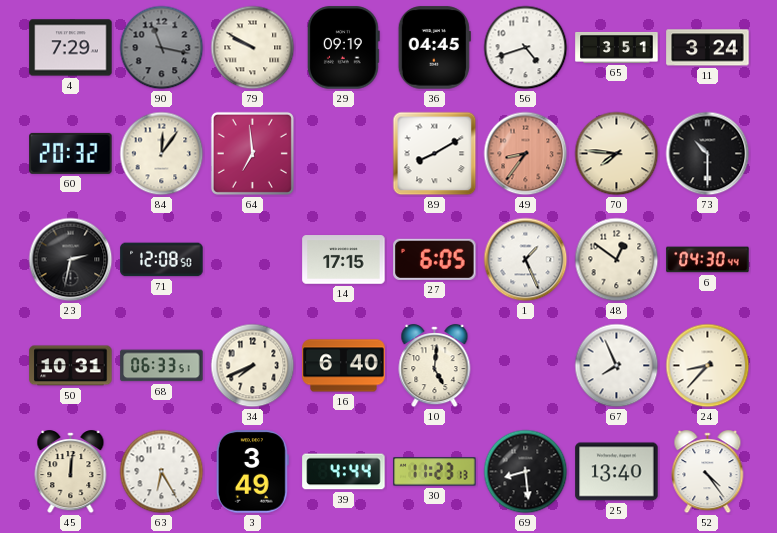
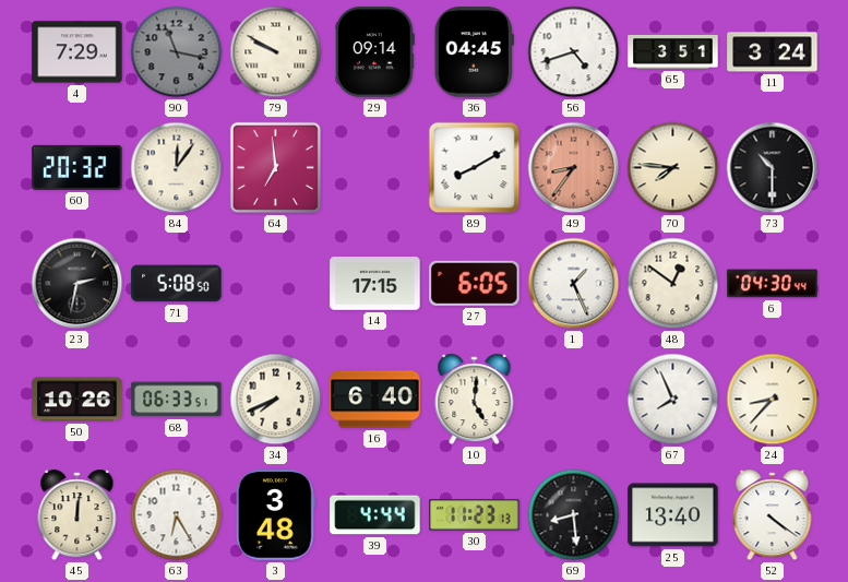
29: 09:19 -> 09:14
71: 12:08 -> 5:08
50: 10:31 -> 10:26
3: 3:49 -> 3:48
52: 4:24 -> 4:21
